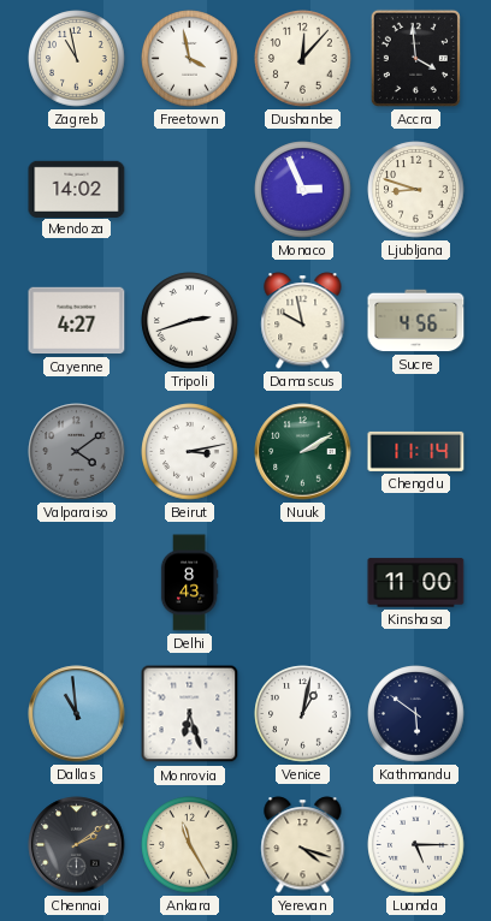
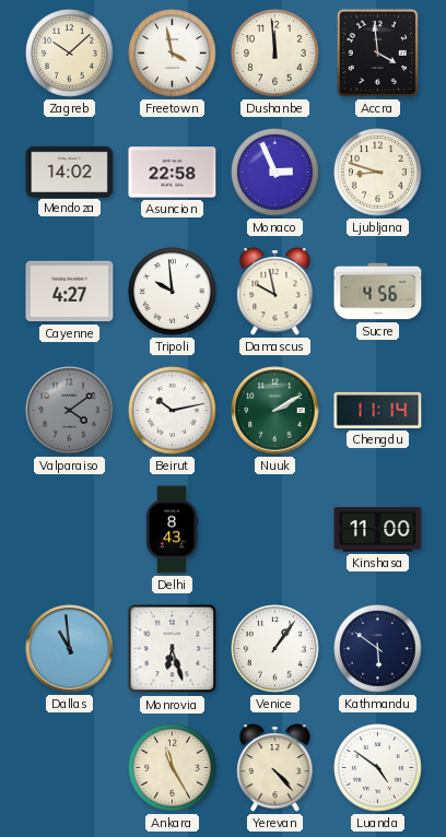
Zagreb: 10:58 -> 10:08
Dushanbe: 12:07 -> 11:59
Asuncion: none -> 22:58
Tripoli: 2:42 -> 9:59
Beirut: 3:13 -> 10:13
Venice: 1:02 -> 1:06
Chennai: 2:09 -> none
Yerevan: 4:18 -> 4:23
Luanda: 5:15 -> 4:51
